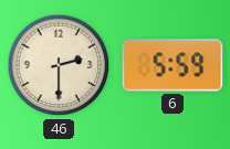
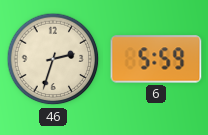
46: 2:30 -> 2:33
